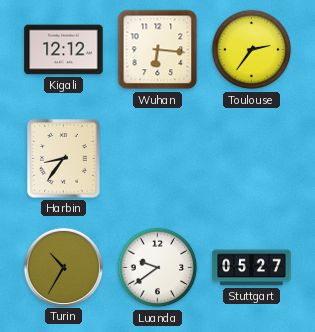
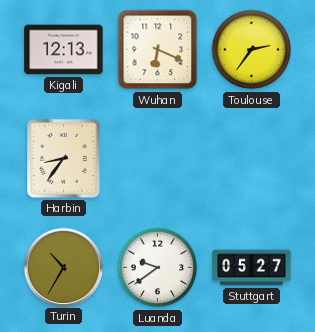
Kigali: 12:12 -> 12:13
Wuhan: 6:16 -> 6:19
